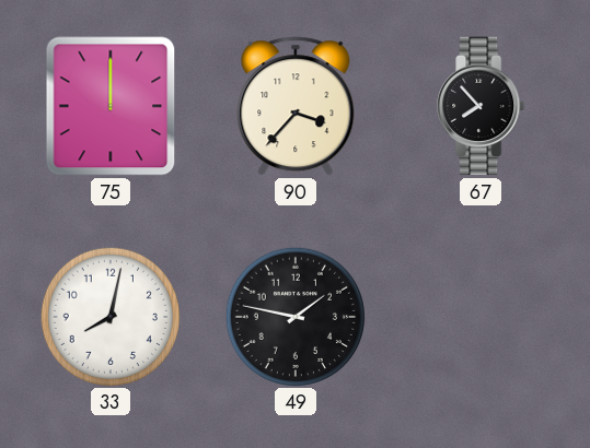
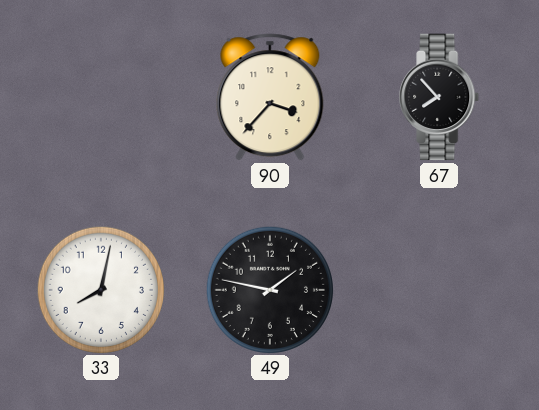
75: 12:00 -> none
